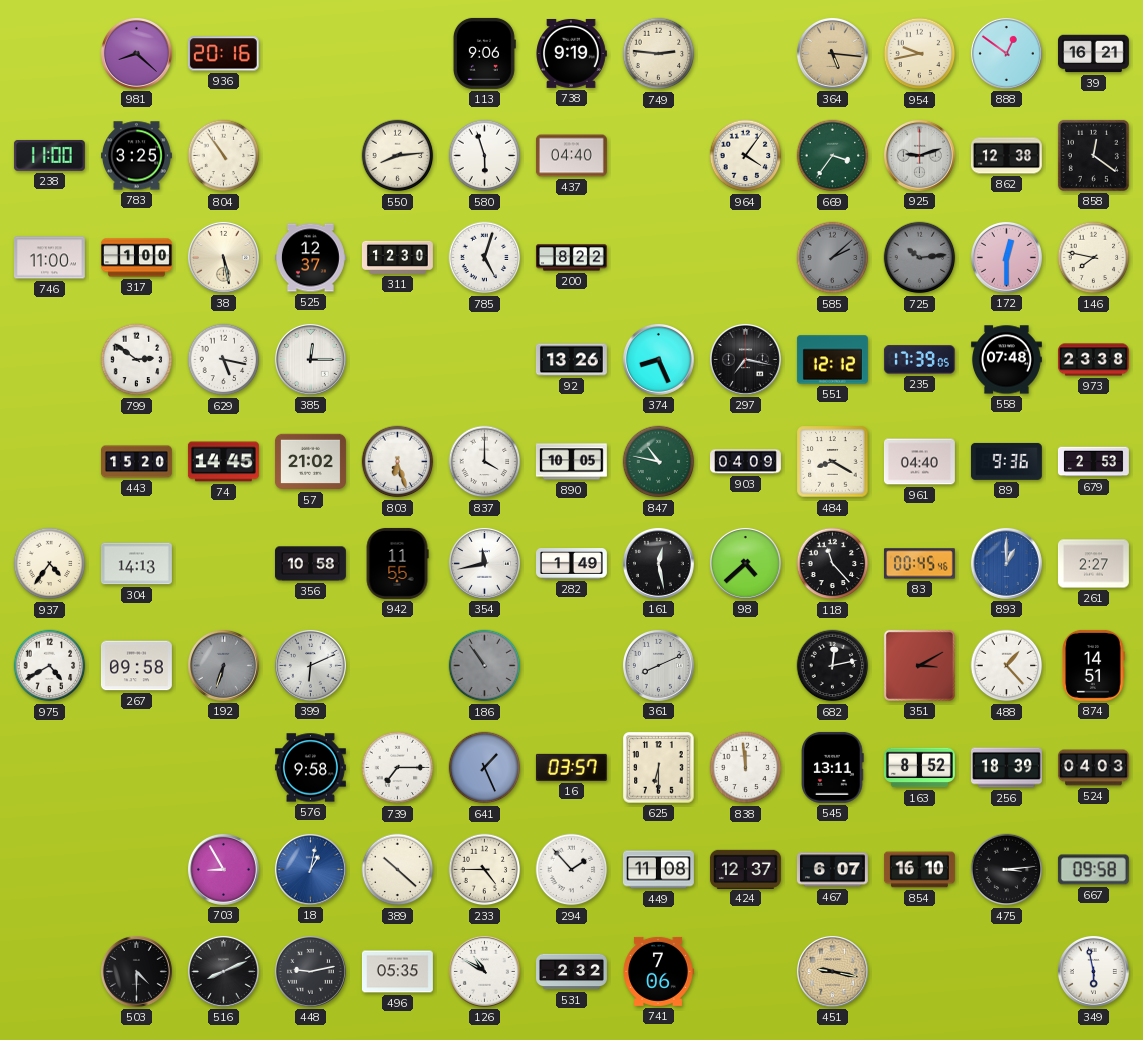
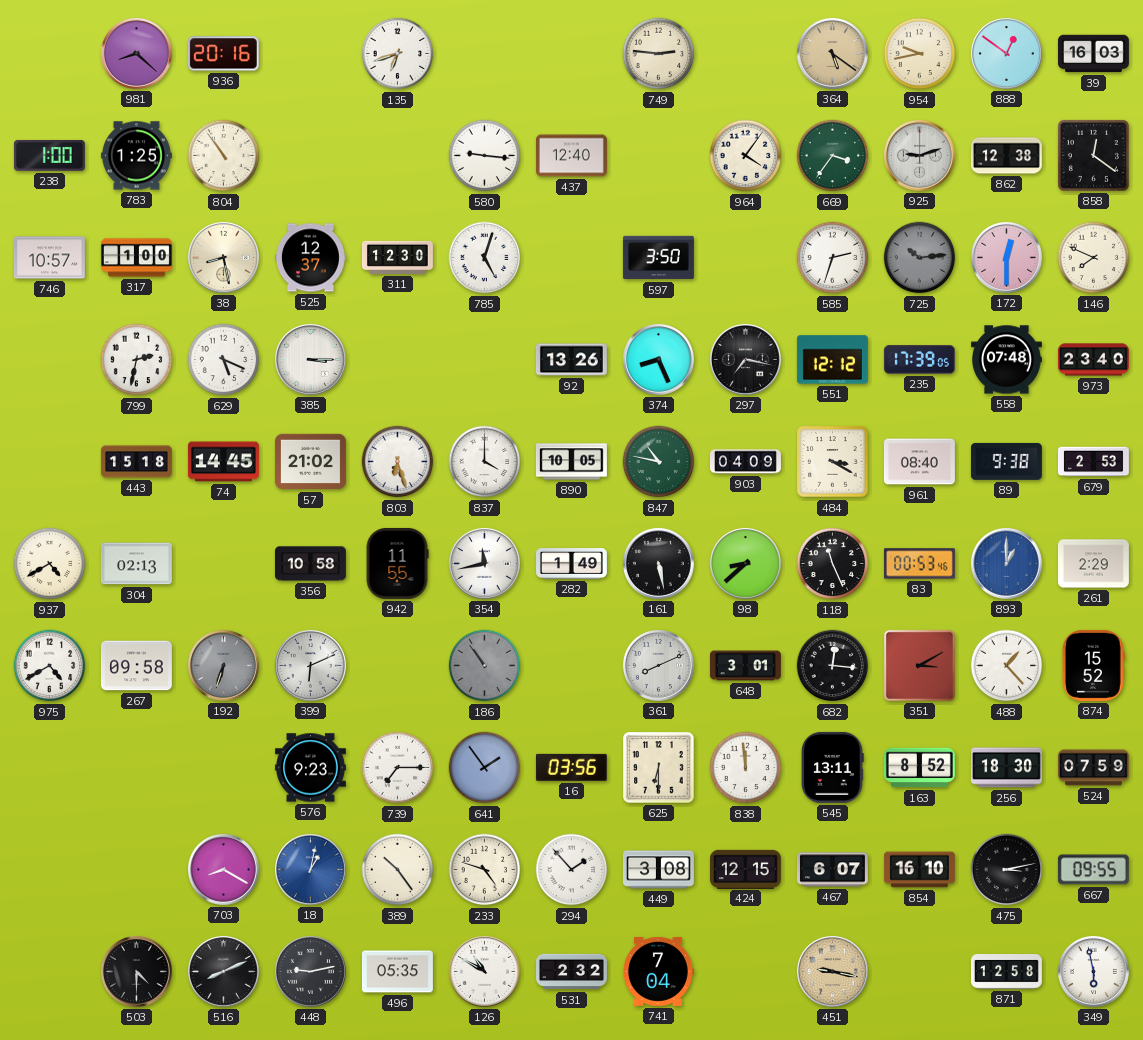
135: none -> 6:42
113: 9:06 -> none
738: 9:19 -> none
364: 5:16 -> 5:21
39: 16:21 -> 16:03
238: 11:00 -> 1:00
783: 3:25 -> 1:25
550: 8:14 -> none
580: 5:57 -> 9:16
437: 04:40 -> 12:40
746: 11:00 -> 10:57
38: 5:28 -> 8:28
200: 8:22 -> none
597: none -> 3:50
585: 2:08 -> 2:33
585 dial: grey -> white
146: 7:47 -> 7:49
799: 2:51 -> 2:32
629: 5:17 -> 5:19
385: 12:15 -> 3:15
973: 23:38 -> 23:40
443: 15:20 -> 15:18
484: 8:20 -> 3:20
961: 04:40 -> 08:40
89: 9:36 -> 9:38
937: 4:36 -> 4:40
304: 14:13 -> 02:13
161: 12:28 -> 5:28
98: 4:38 -> 8:38
118: 11:23 -> 11:26
83: 00:45 -> 00:53
261: 2:27 -> 2:29
648: none -> 3:01
682: 12:13 -> 12:16
874: 14:51 -> 15:52
576: 9:58 -> 9:23
641: 1:26 -> 1:54
16: 03:57 -> 03:56
256: 18:39 -> 18:30
524: 04:03 -> 07:59
703: 8:55 -> 8:20
389: 10:22 -> 10:24
233: 4:45 -> 4:48
449: 11:08 -> 3:08
424: 12:37 -> 12:15
475: 3:14 -> 3:13
667: 09:58 -> 09:55
741: 7:06 -> 7:04
871: none -> 12:58
